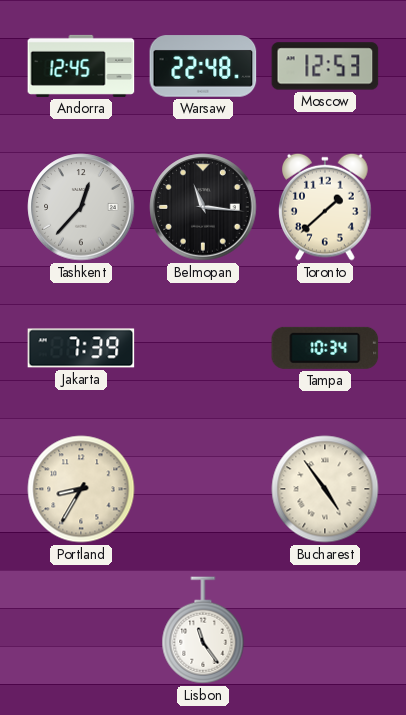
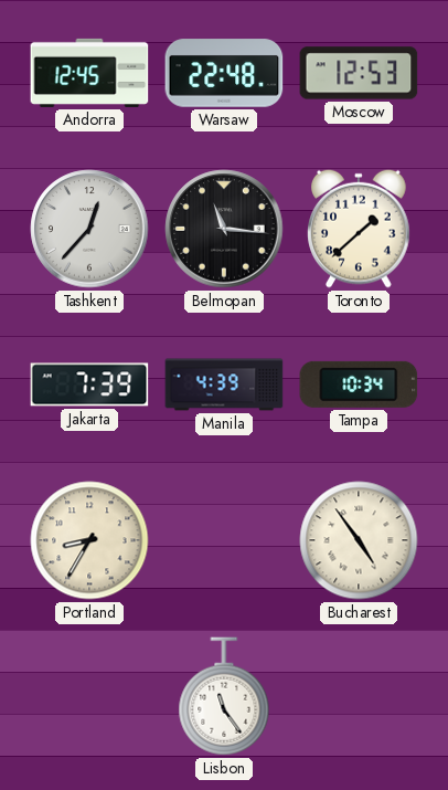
Manila: none -> 4:39
